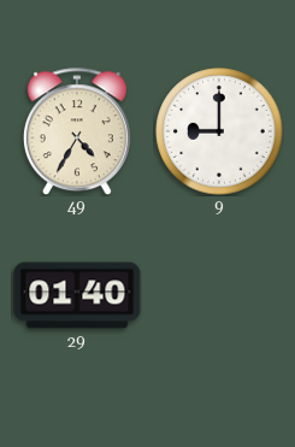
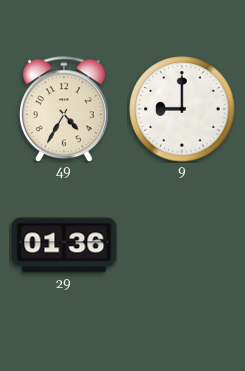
29: 01:40 -> 01:36
